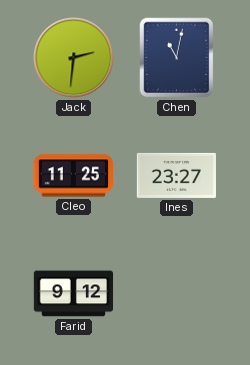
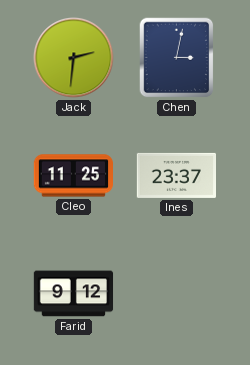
Chen: 11:02 -> 3:02
Ines: 23:27 -> 23:37
